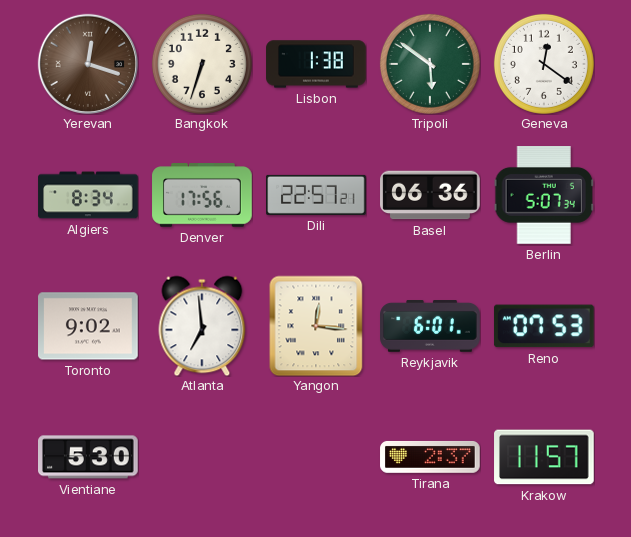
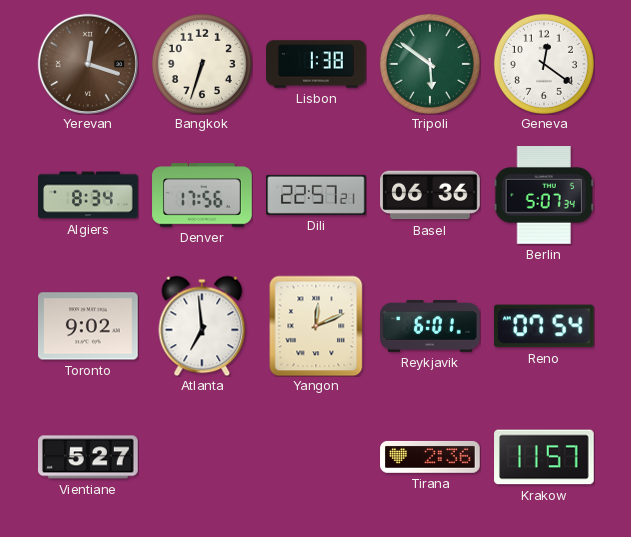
Yangon: 12:16 -> 12:11
Reno: 07:53 -> 07:54
Vientiane: 5:30 -> 5:27
Tirana: 2:37 -> 2:36
